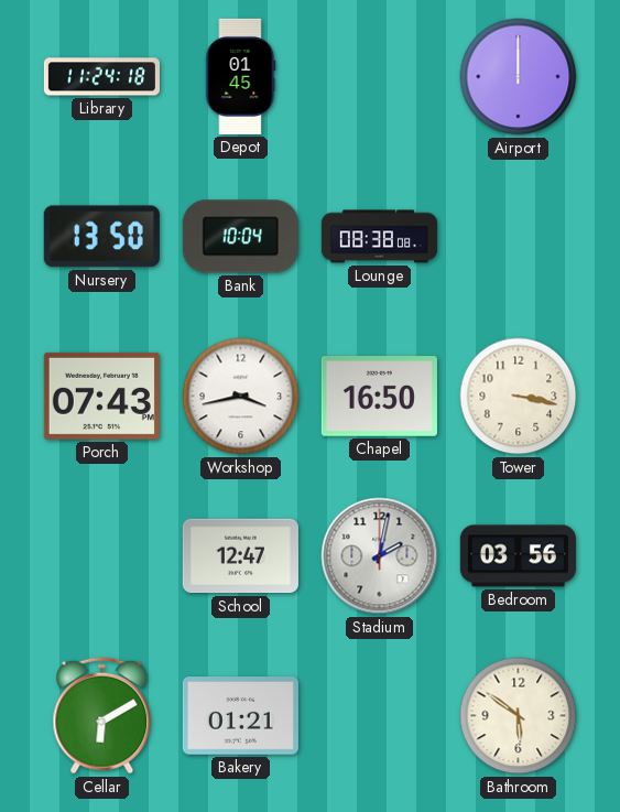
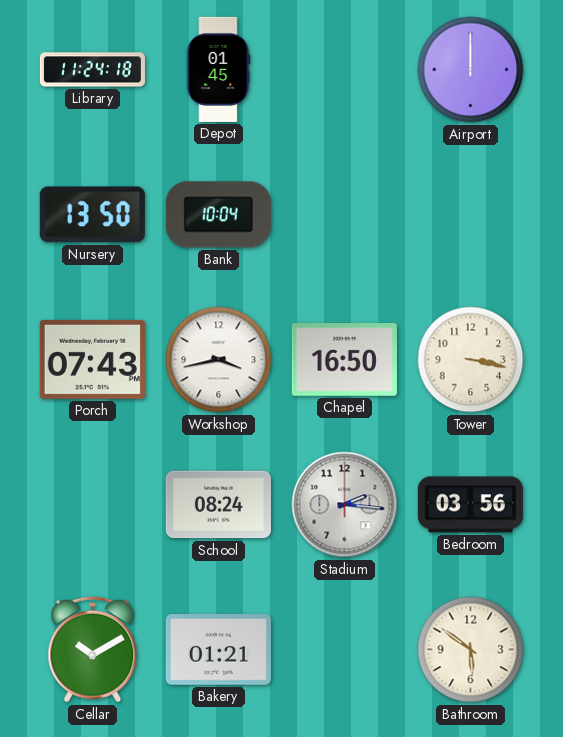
Lounge: 08:38 -> none
School: 12:47 -> 08:24
Stadium: 2:02 -> 2:16
Cellar: 6:10 -> 10:10
